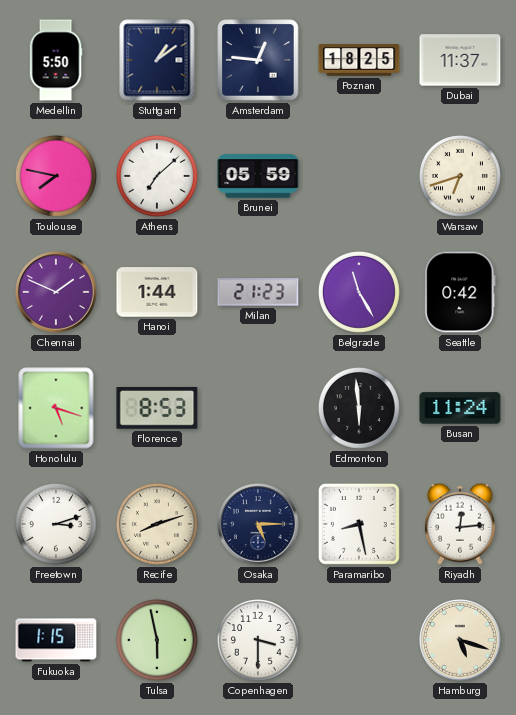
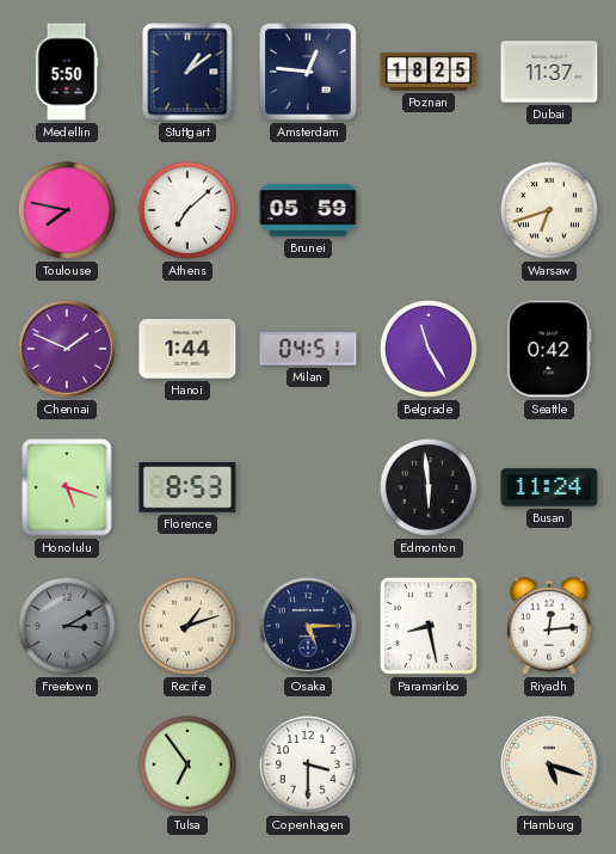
Milan: 21:23 -> 04:51
Freetown: 3:12 -> 3:10
Freetown dial: white -> grey
Recife: 8:12 -> 1:12
Fukuoka: 1:15 -> none
Tulsa: 5:58 -> 6:54
